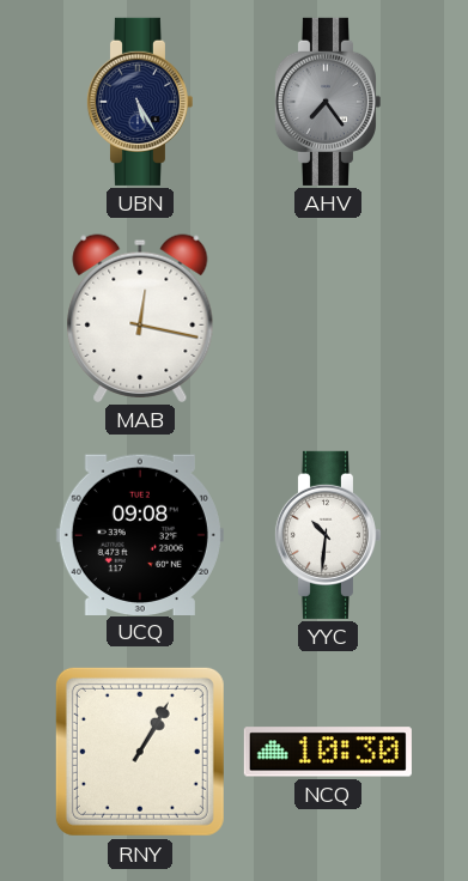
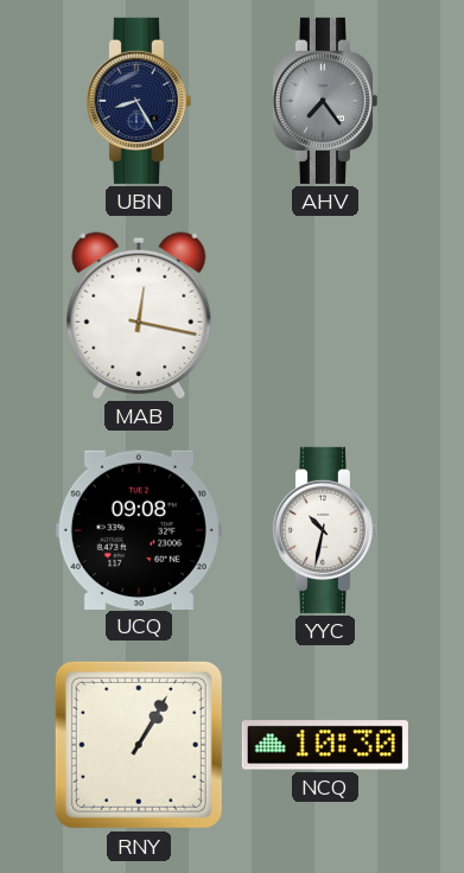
UBN: 5:25 -> 8:25
YYC: 10:31 -> 10:32
